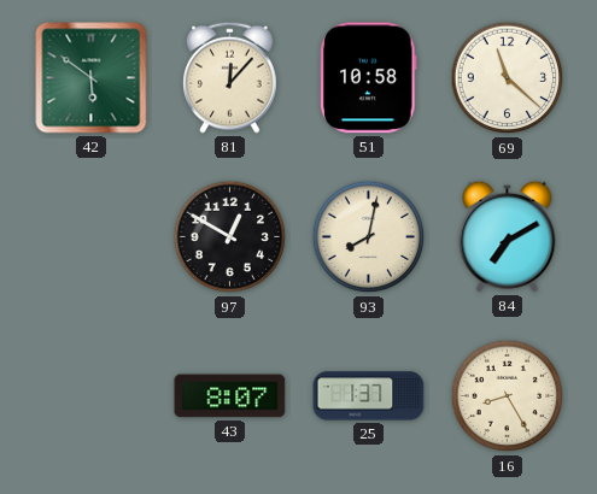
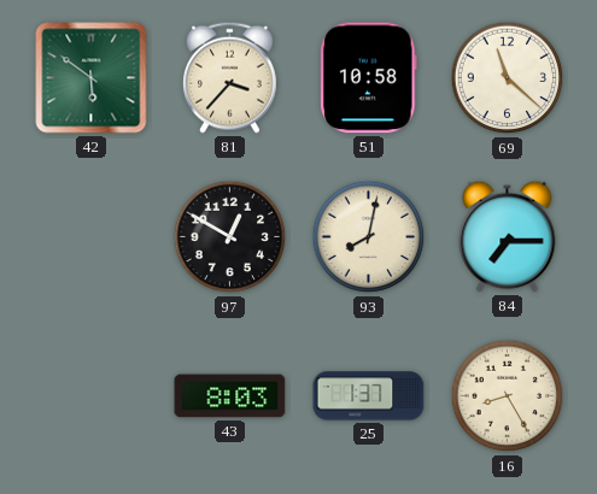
81: 12:07 -> 3:37
84: 7:10 -> 7:15
43: 8:07 -> 8:03
